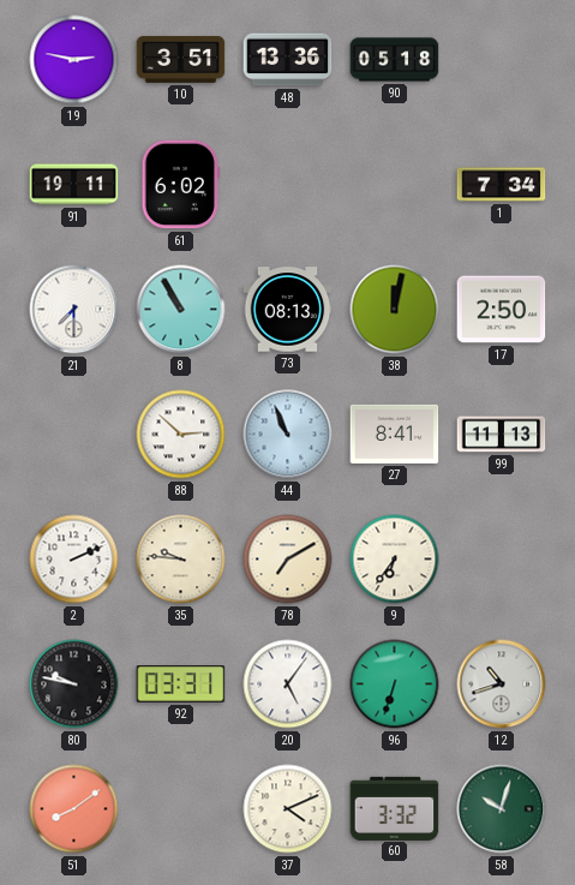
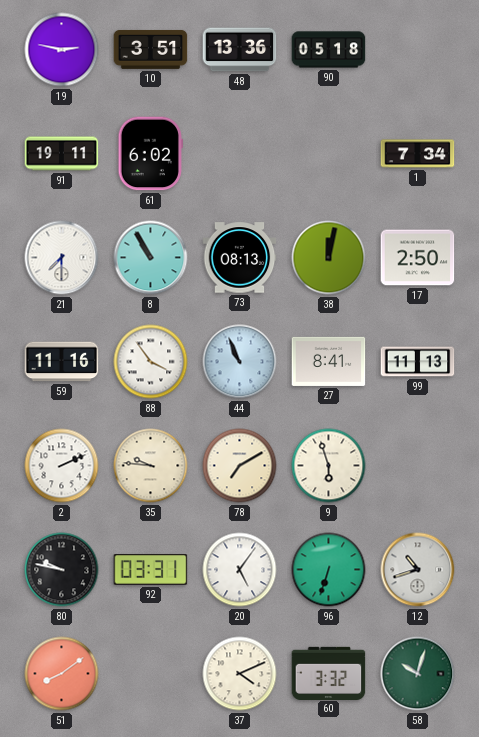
59: none -> 11:16
88: 2:52 -> 3:54
9: 6:36 -> 5:57
